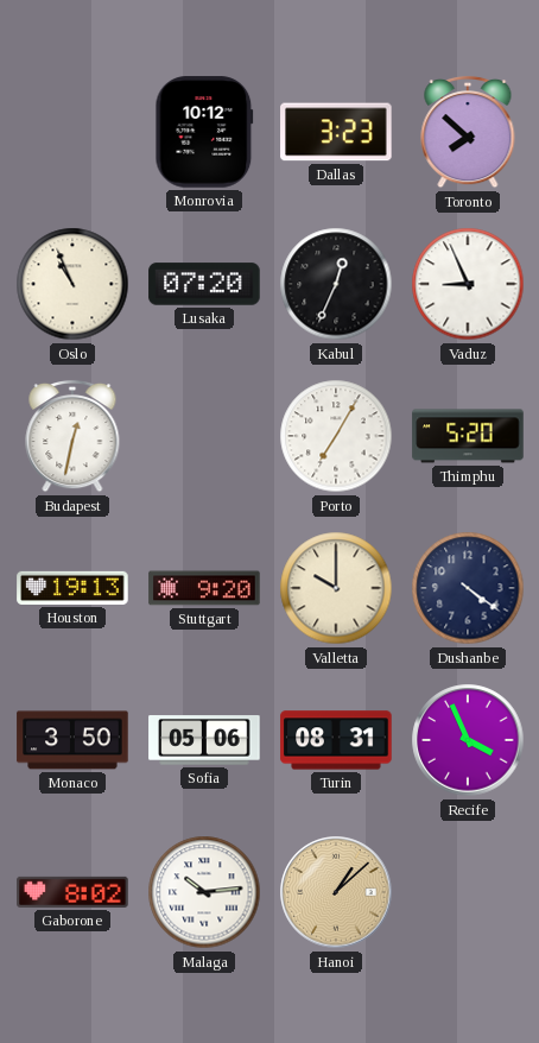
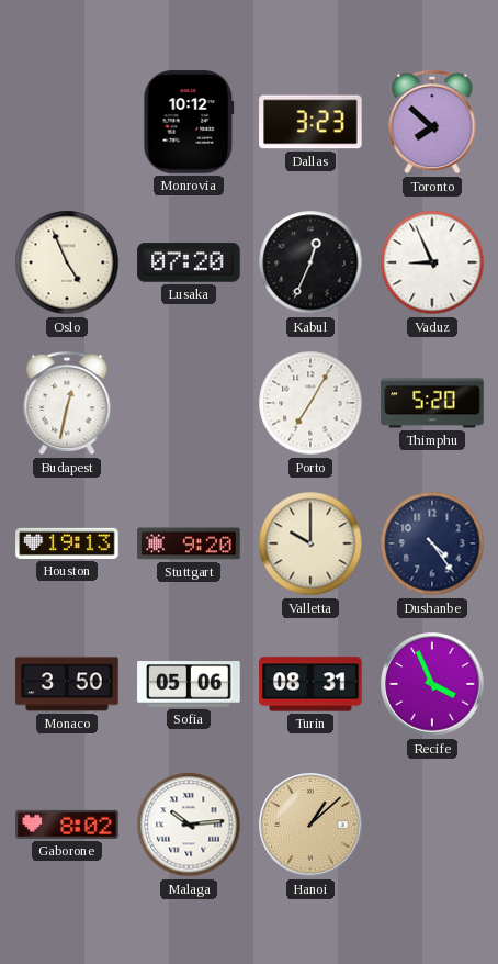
Oslo: 10:56 -> 4:56
Dushanbe: 4:21 -> 4:24
